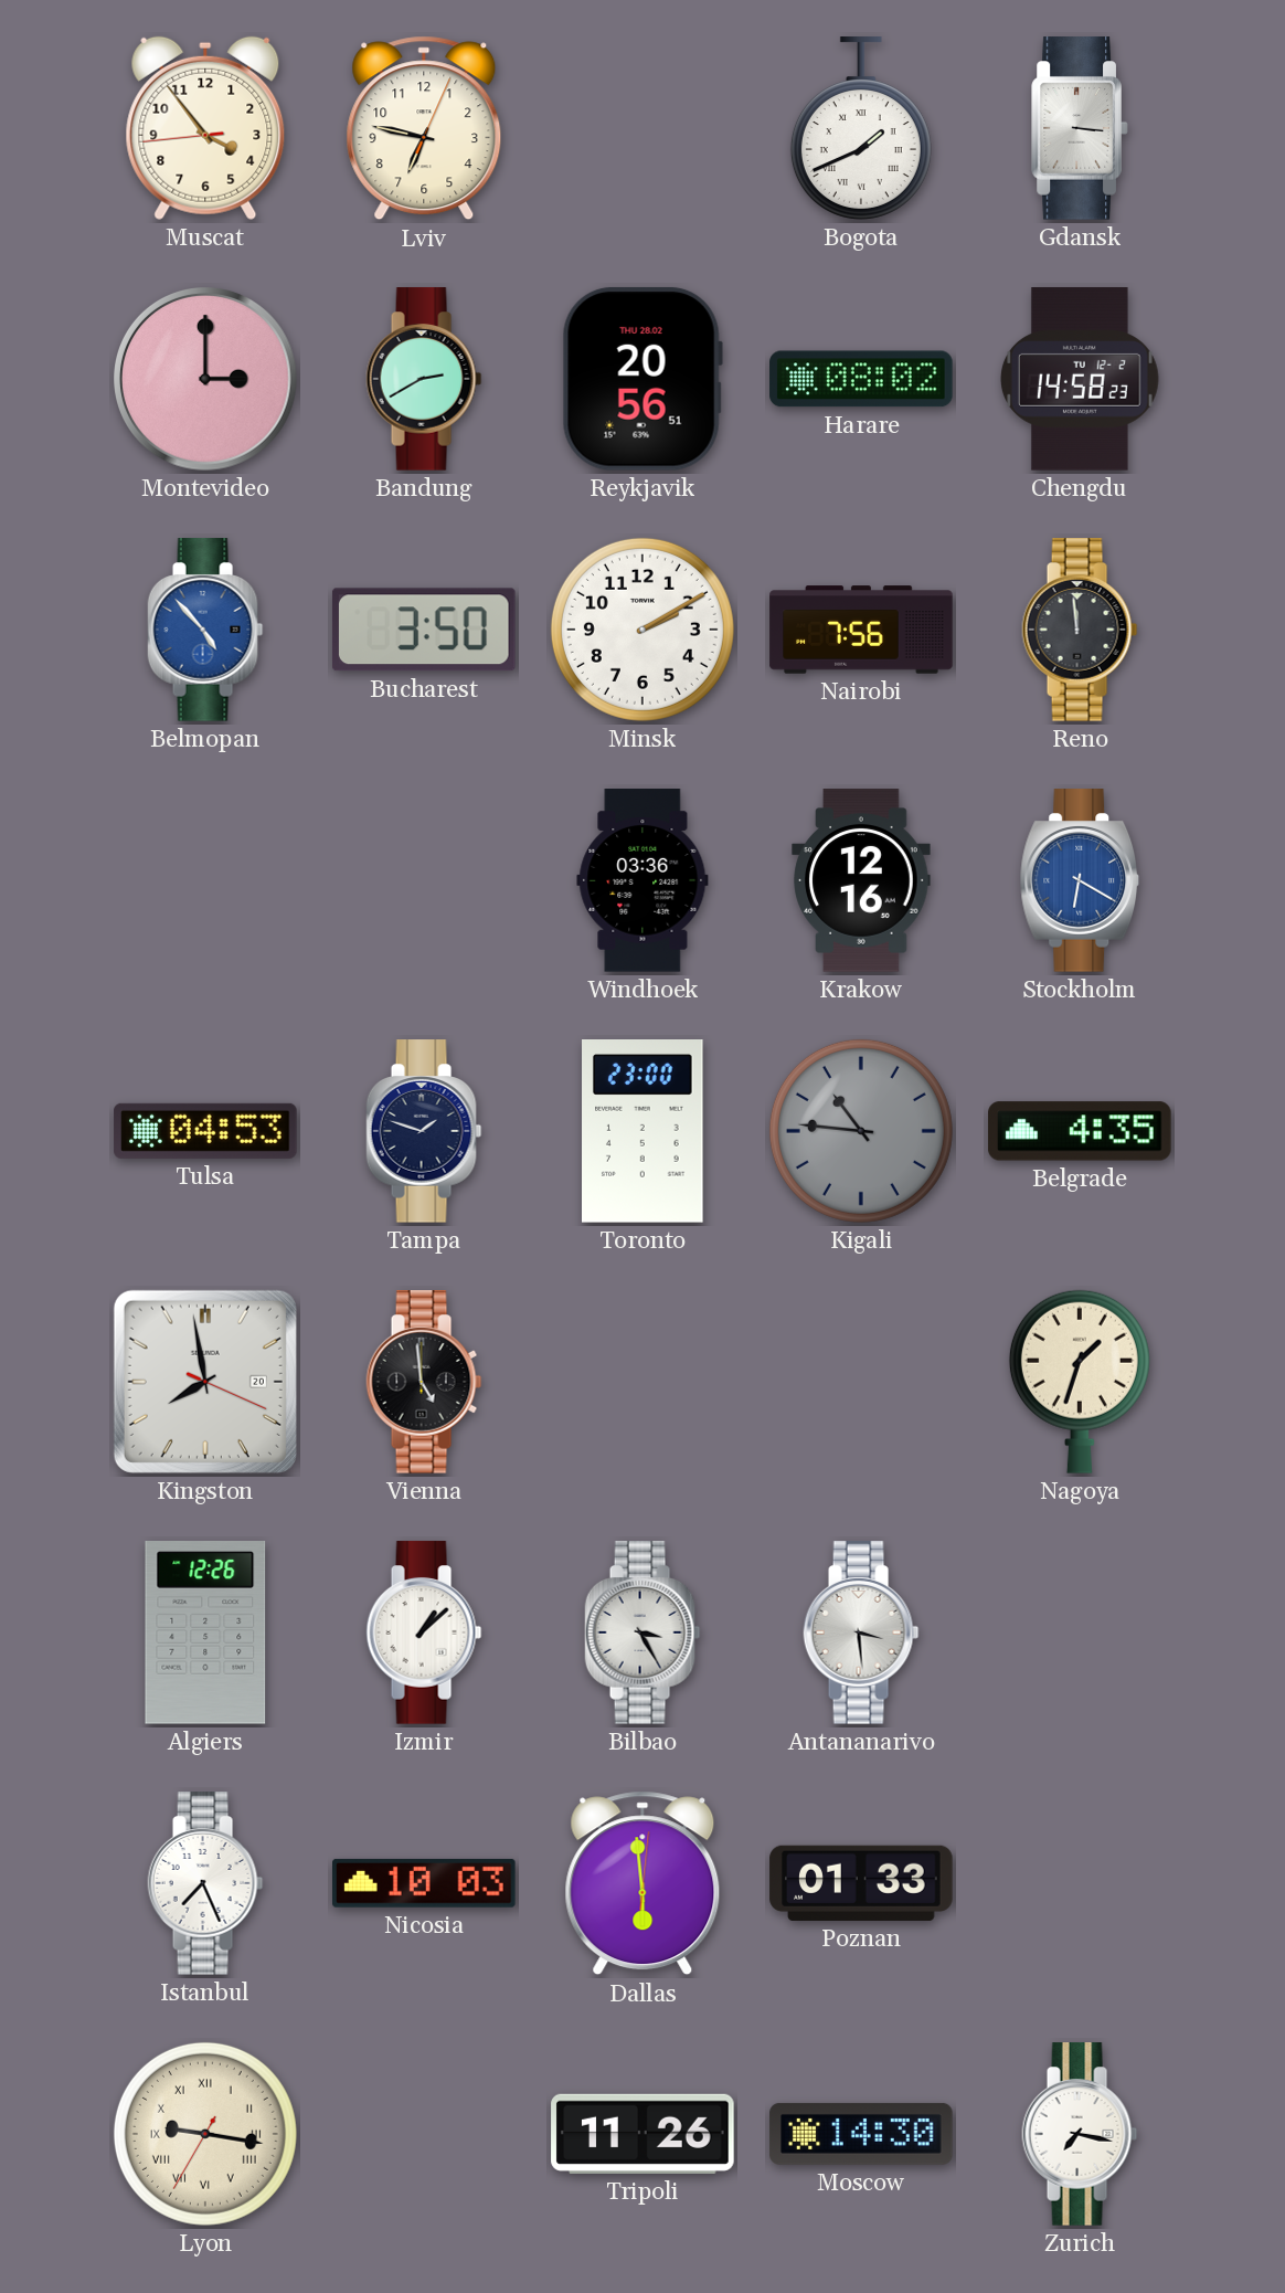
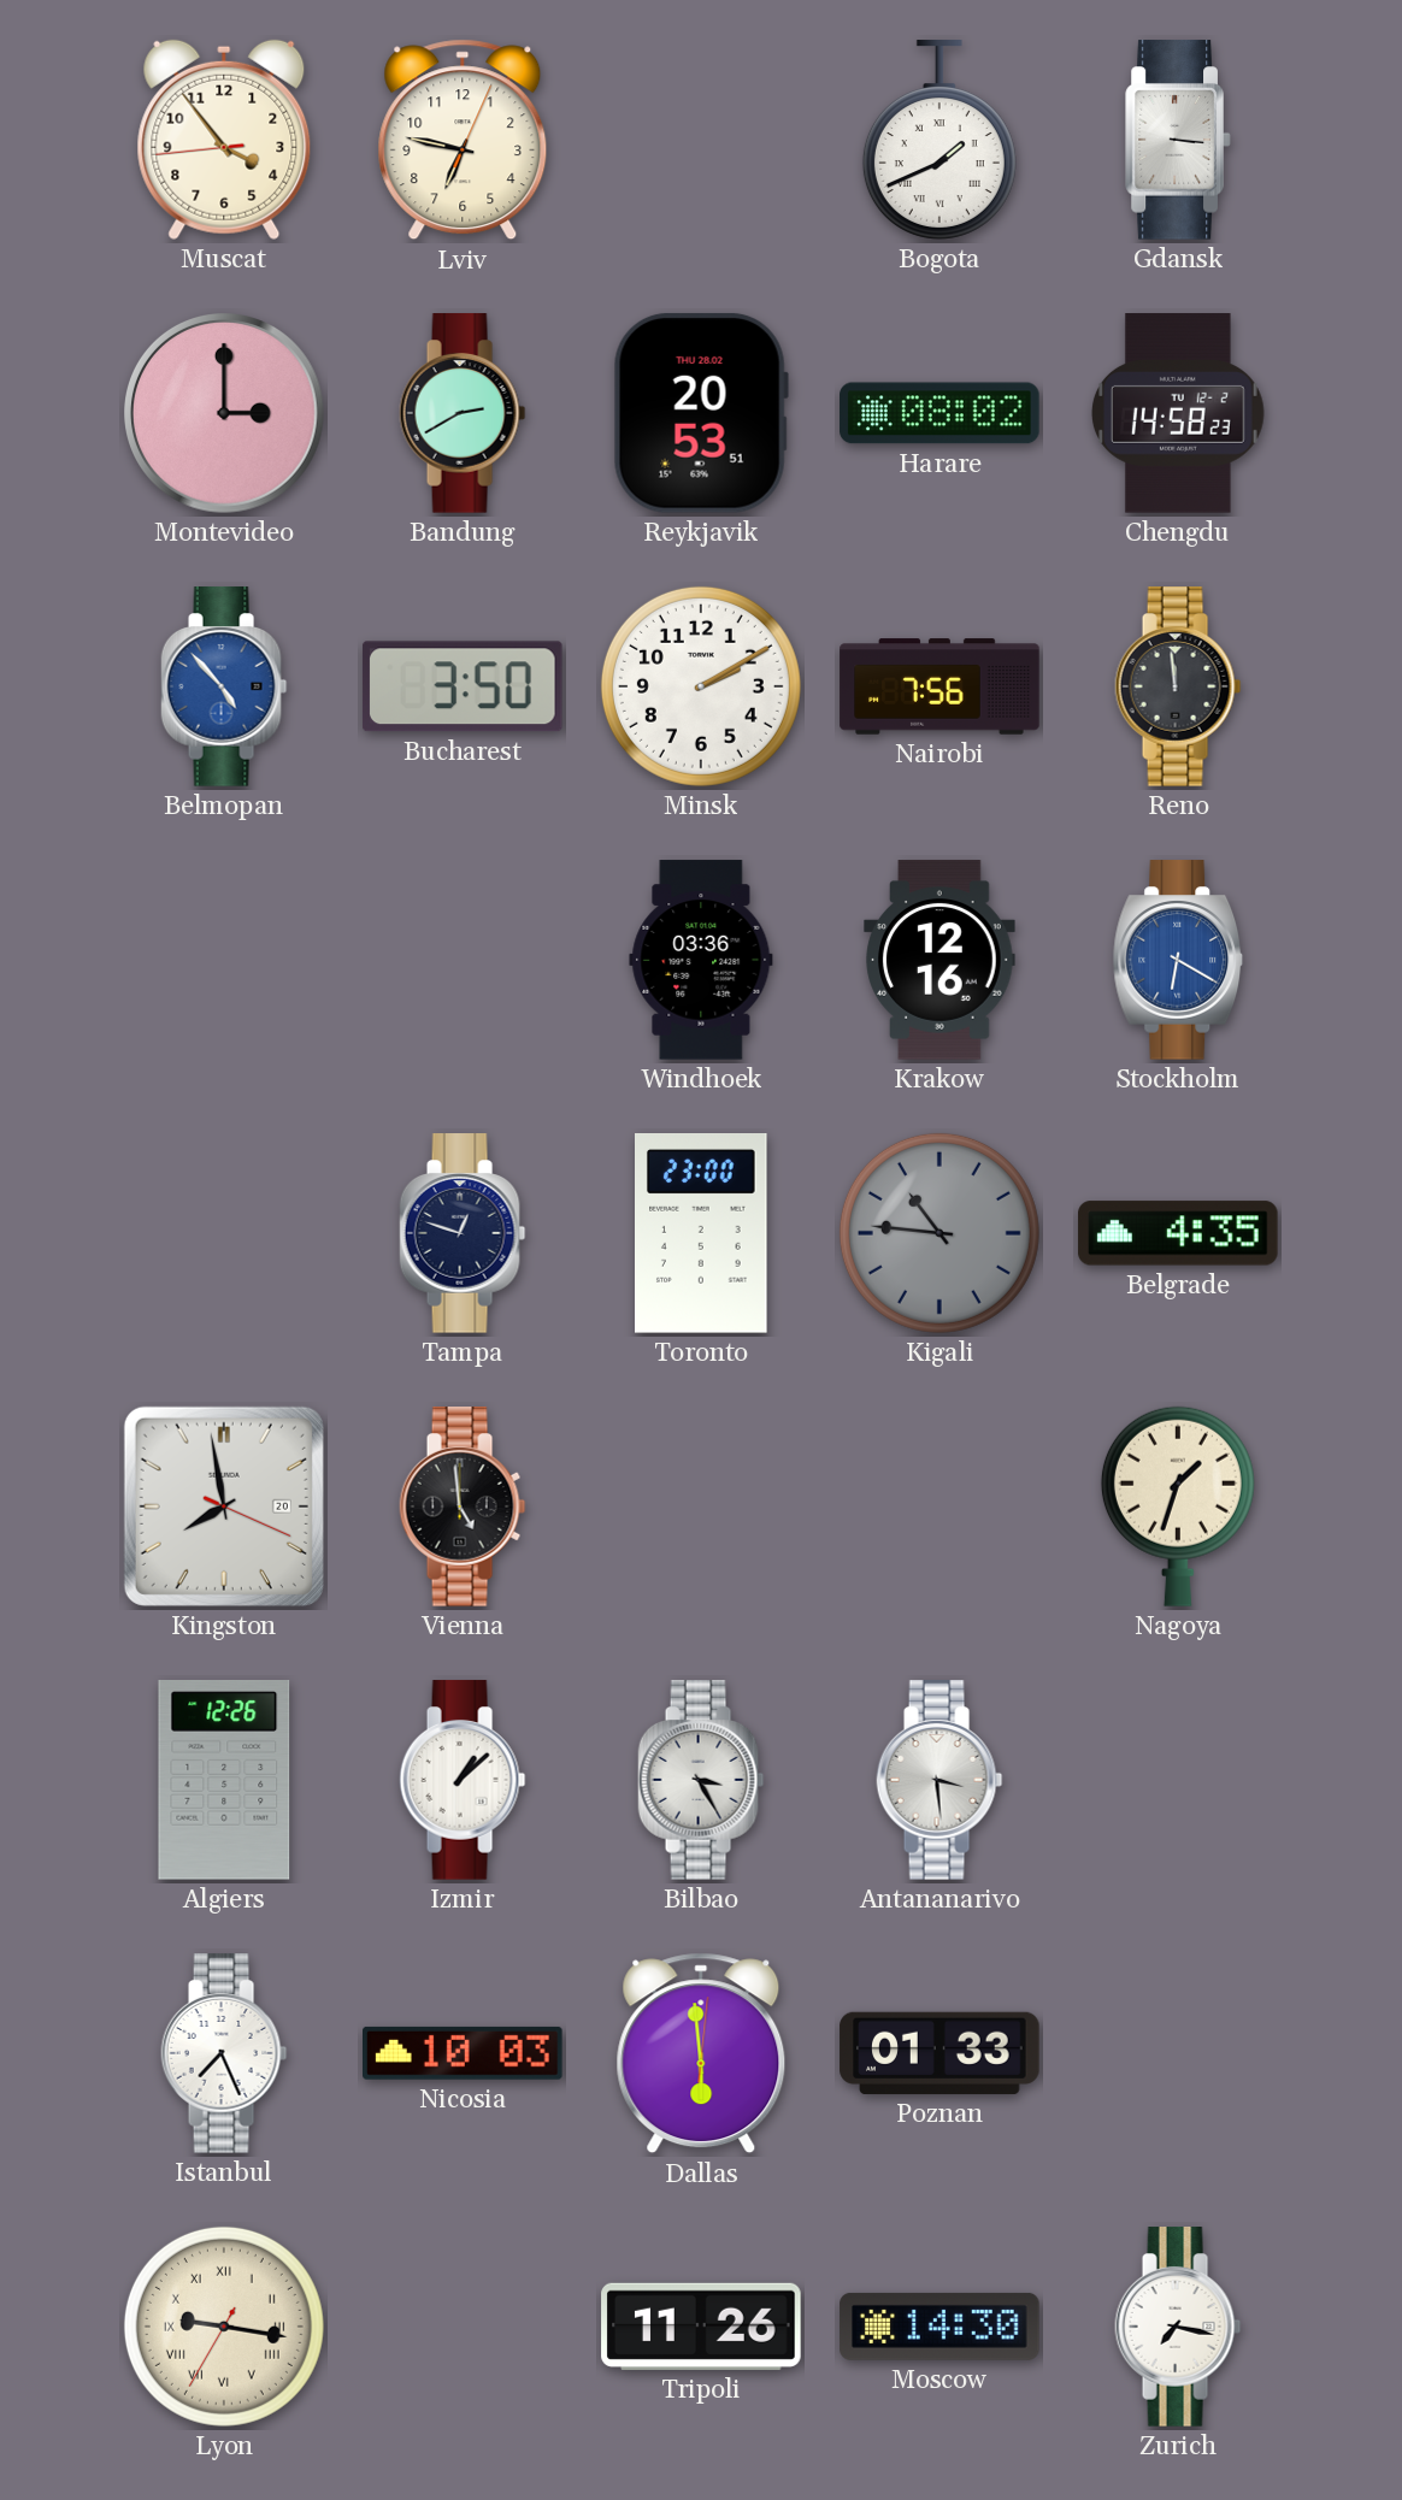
Reykjavik: 20:56 -> 20:53
Tulsa: 04:53 -> none
Tampa: 1:48 -> 12:48
